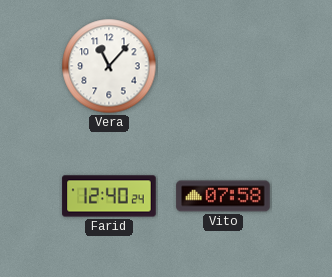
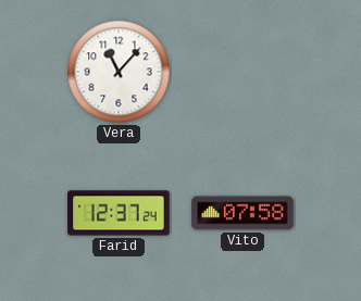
Farid: 12:40 -> 12:37
